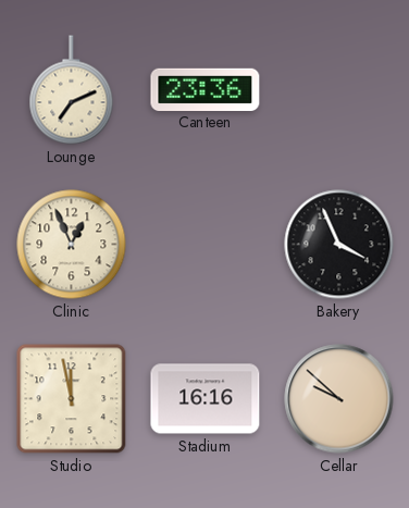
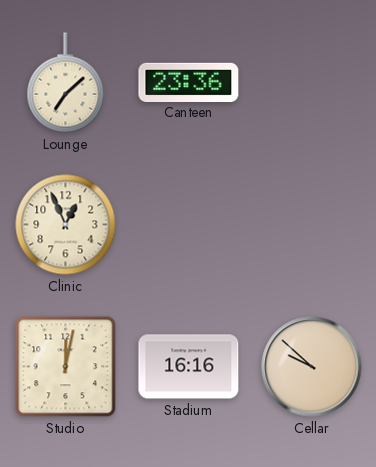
Lounge: 7:11 -> 7:08
Bakery: 3:56 -> none
Studio: 11:58 -> 12:02
